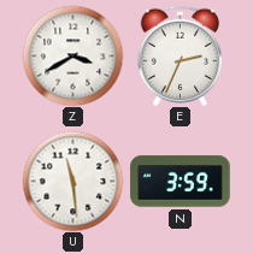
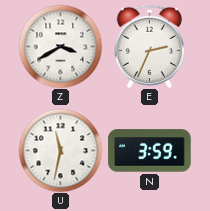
U: 11:29 -> 11:32
